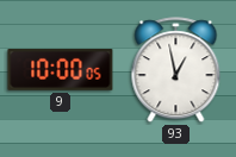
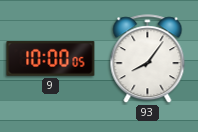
93: 12:58 -> 8:06
